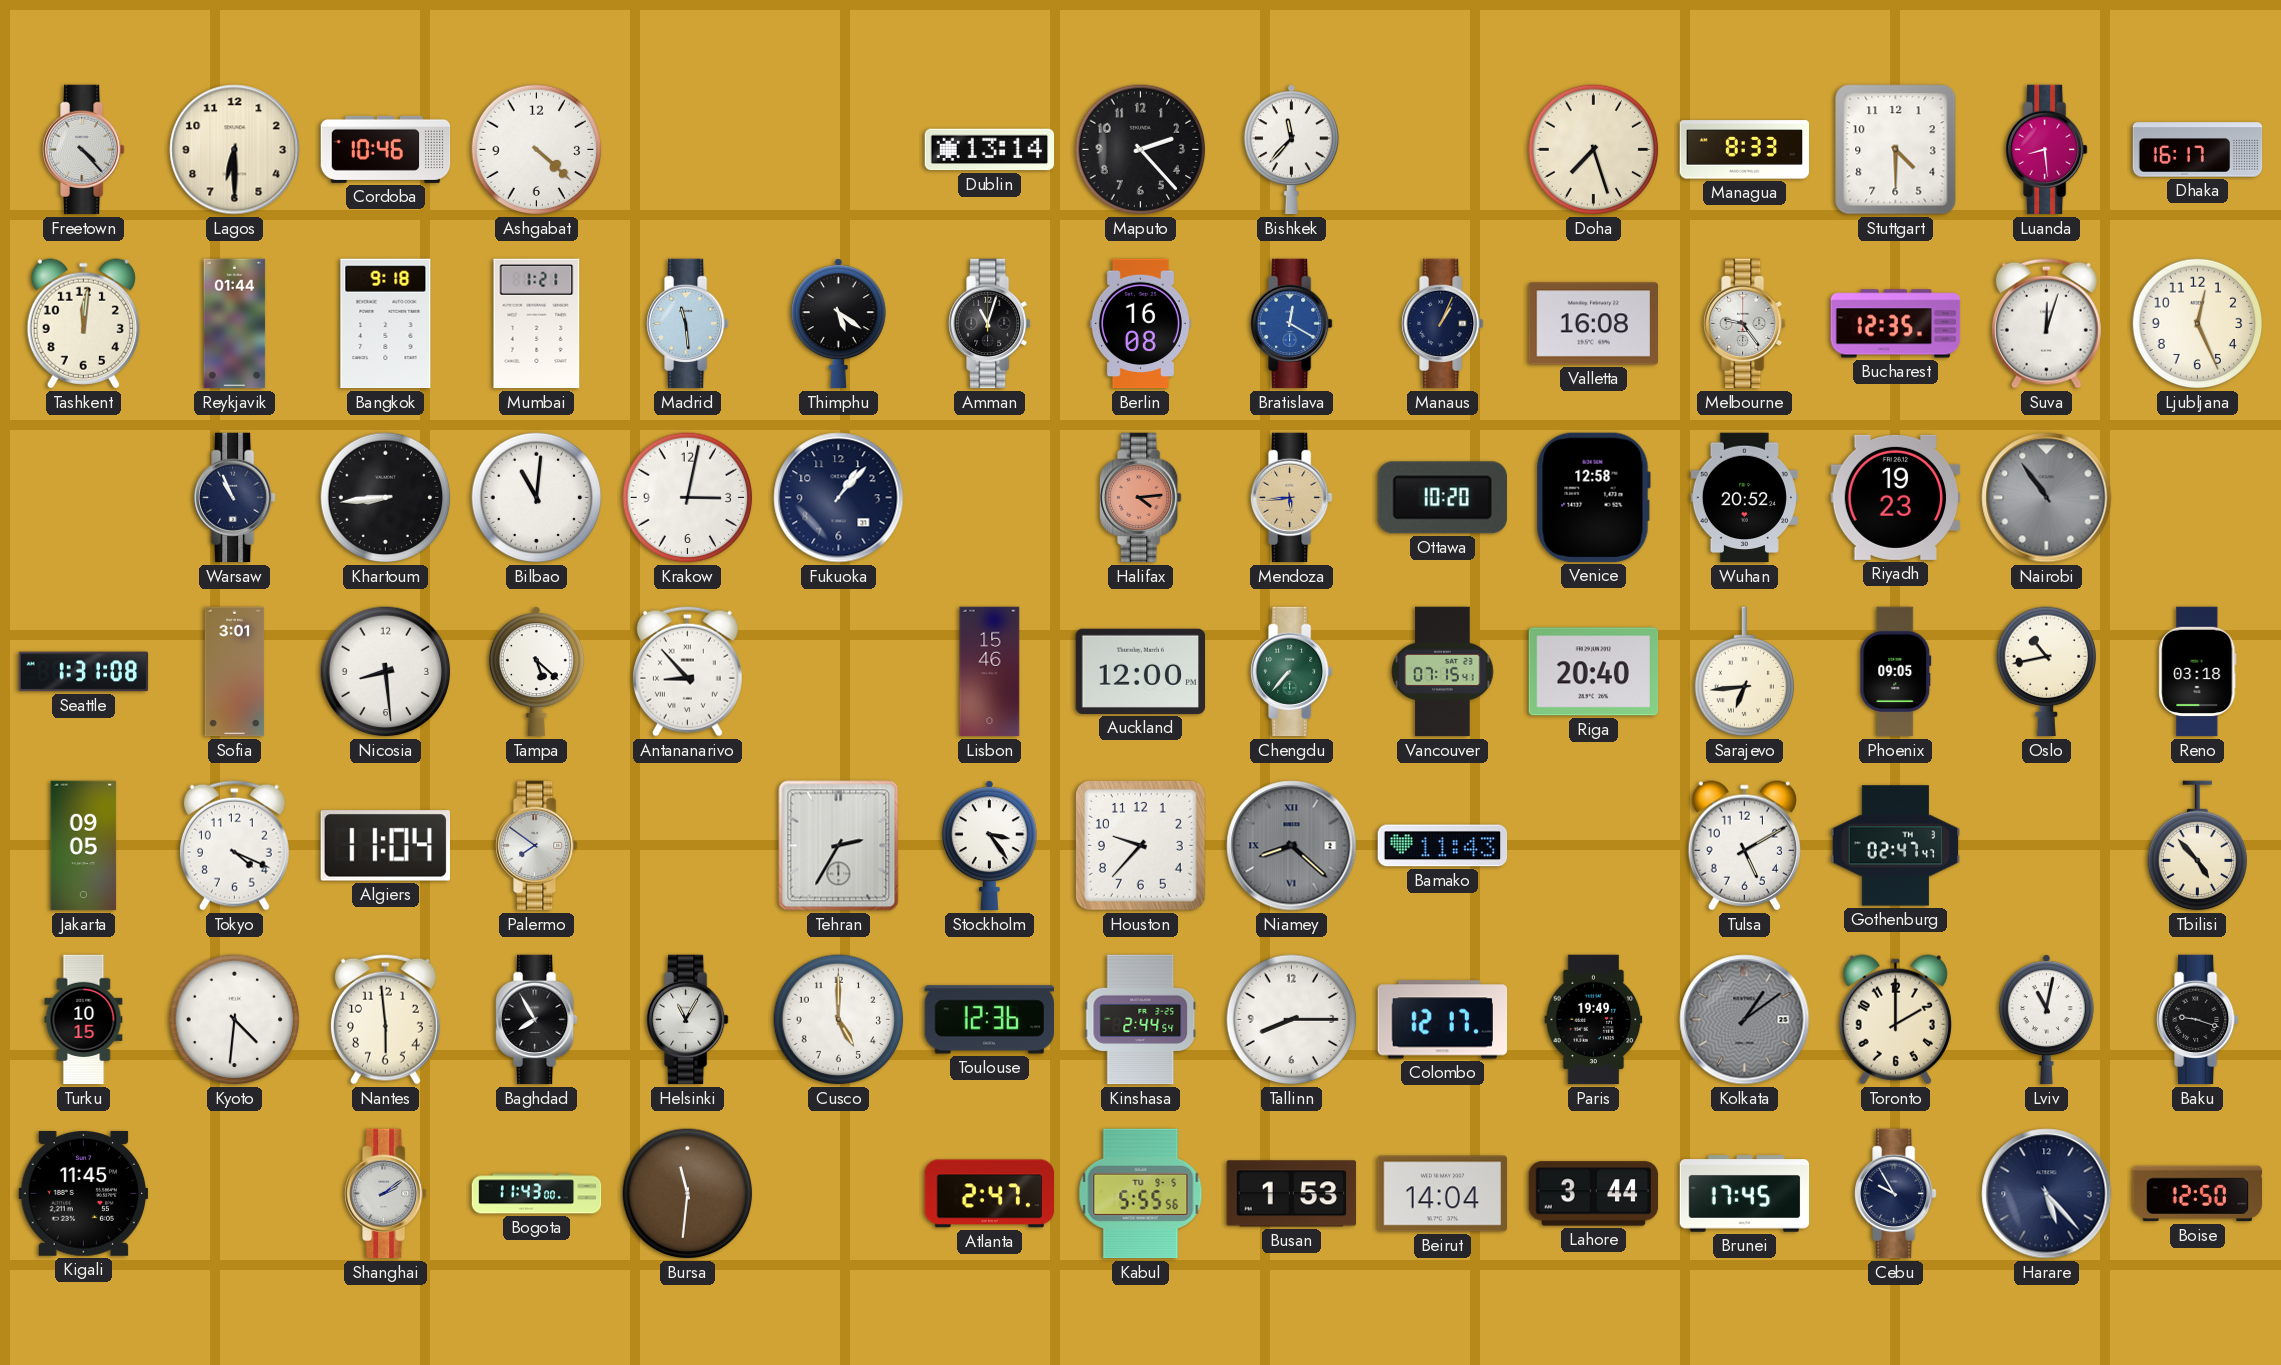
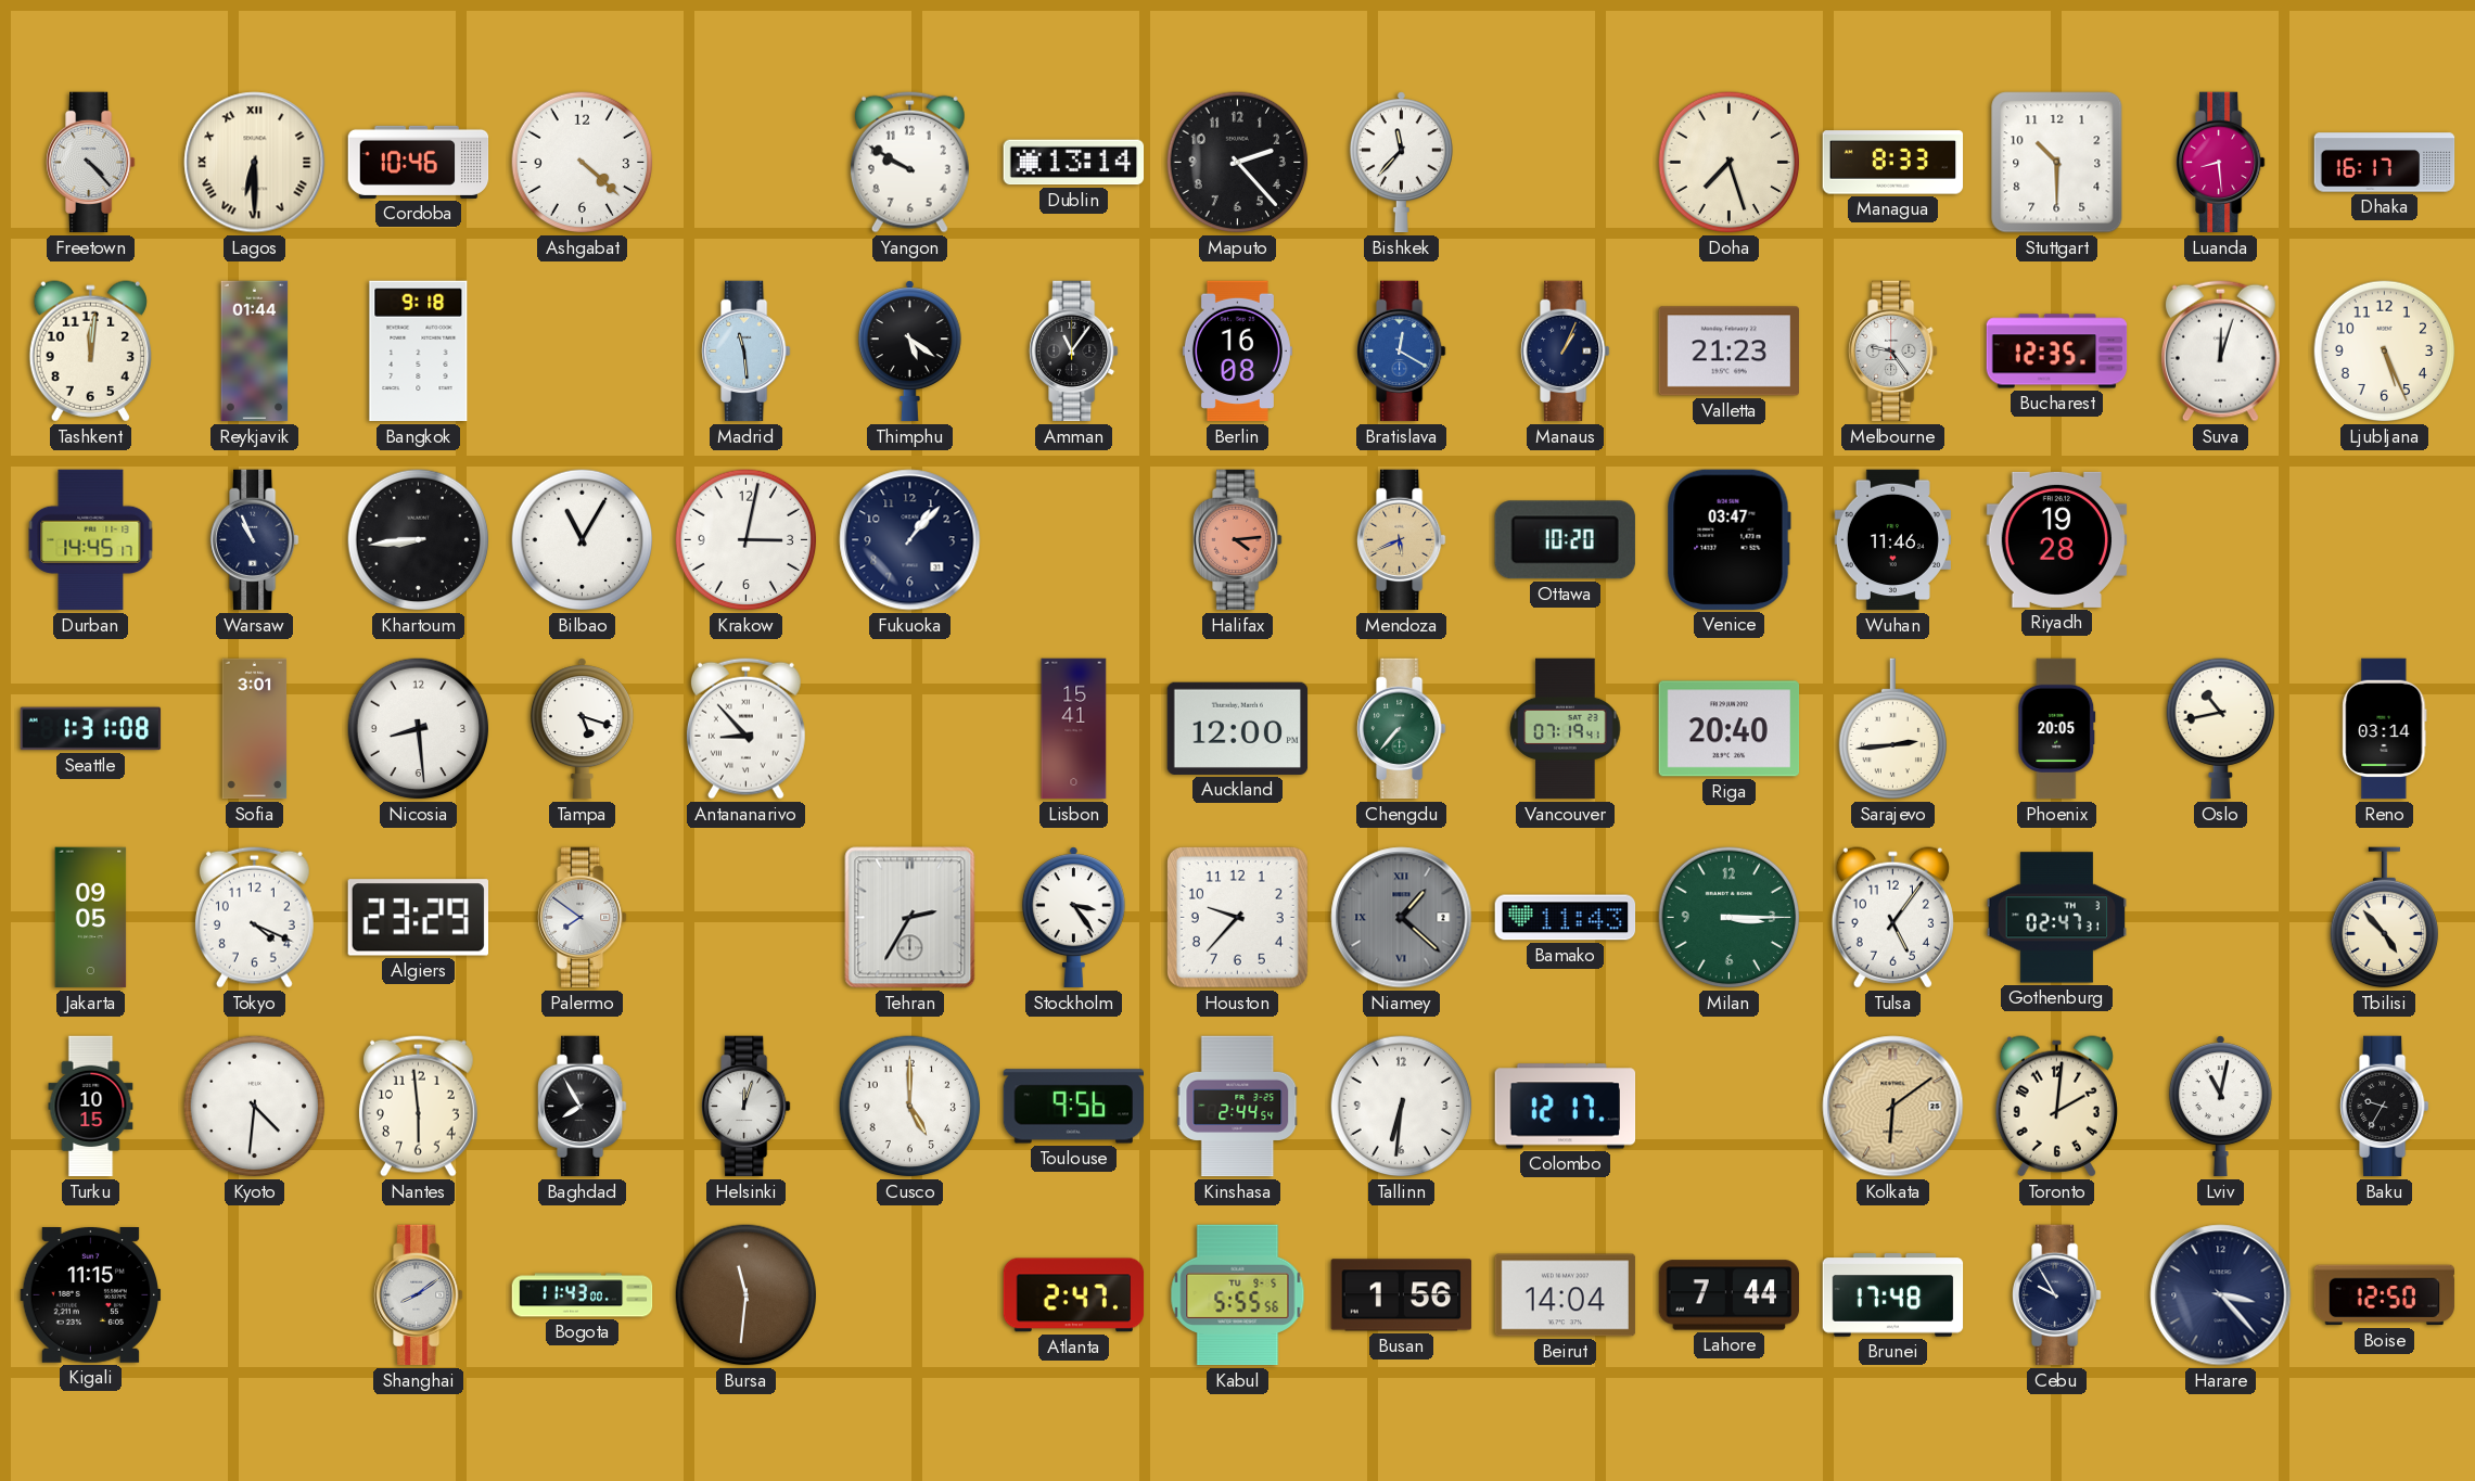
Lagos numerals: Arabic -> Roman
Yangon: none -> 9:50
Stuttgart: 4:30 -> 10:30
Mumbai: 1:21 -> none
Amman: 11:03 -> 11:06
Valletta: 16:08 -> 21:23
Ljubljana: 12:26 -> 5:26
Durban: none -> 14:45
Bilbao: 11:01 -> 11:05
Mendoza: 5:44 -> 5:41
Venice: 12:58 -> 03:47
Wuhan: 20:52 -> 11:46
Riyadh: 19:23 -> 19:28
Nairobi: 10:54 -> none
Tampa: 5:22 -> 5:18
Lisbon: 15:46 -> 15:41
Vancouver: 07:15 -> 07:19
Sarajevo: 6:44 -> 2:44
Phoenix: 09:05 -> 20:05
Reno: 03:18 -> 03:14
Algiers: 11:04 -> 23:29
Niamey: 8:22 -> 1:22
Milan: none -> 3:15
Tulsa: 5:10 -> 5:06
Gothenburg: 02:47:47 -> 02:47:31
Helsinki: 11:05 -> 12:03
Toulouse: 12:36 -> 9:56
Tallinn: 8:15 -> 6:31
Paris: 19:49 -> none
Kolkata: 1:09 -> 6:09
Kolkata dial: grey -> champagne
Toronto: 2:00 -> 2:01
Baku: 9:18 -> 9:35
Kigali: 11:45 -> 11:15
Shanghai: 2:09 -> 8:09
Busan: 1:53 -> 1:56
Lahore: 3:44 -> 7:44
Brunei: 17:45 -> 17:48
Harare: 5:23 -> 3:23
